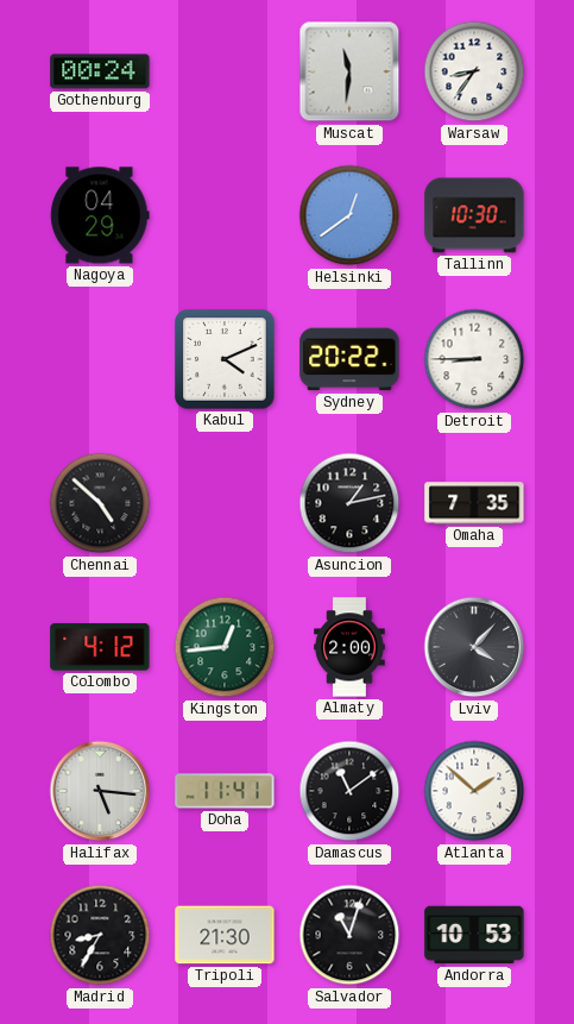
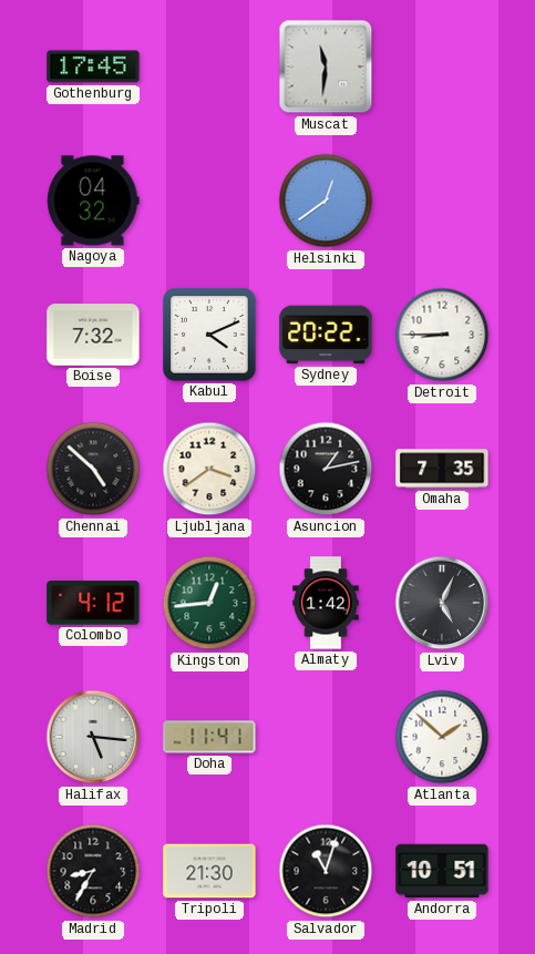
Gothenburg: 00:24 -> 17:45
Warsaw: 8:36 -> none
Nagoya: 04:29 -> 04:32
Tallinn: 10:30 -> none
Boise: none -> 7:32
Ljubljana: none -> 3:39
Almaty: 2:00 -> 1:42
Lviv: 4:07 -> 5:04
Damascus: 11:09 -> none
Andorra: 10:53 -> 10:51
